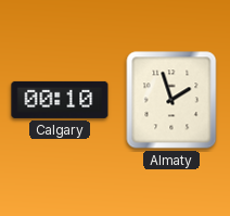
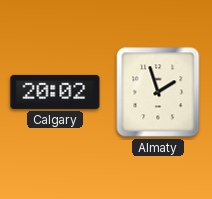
Calgary: 00:10 -> 20:02
